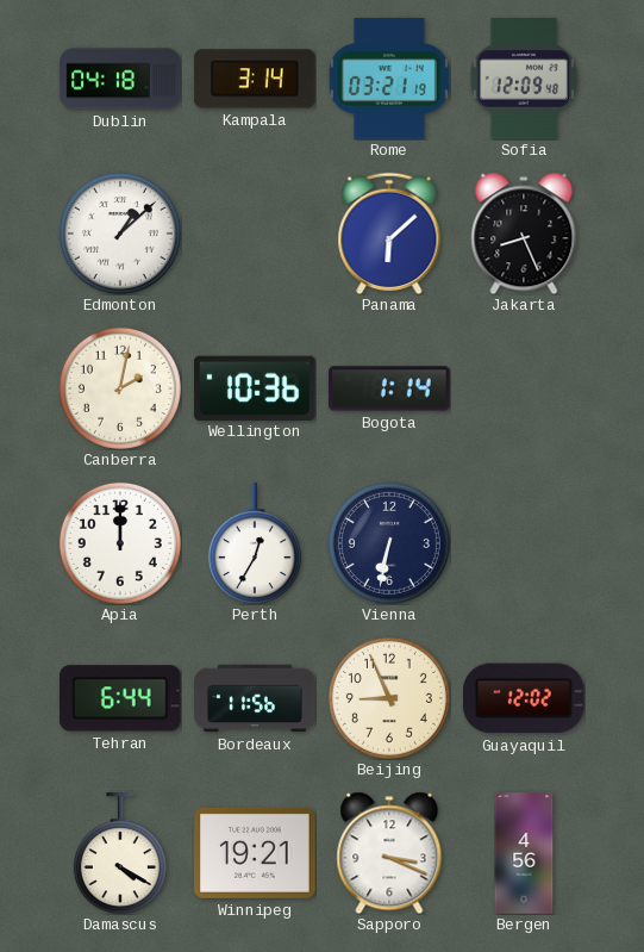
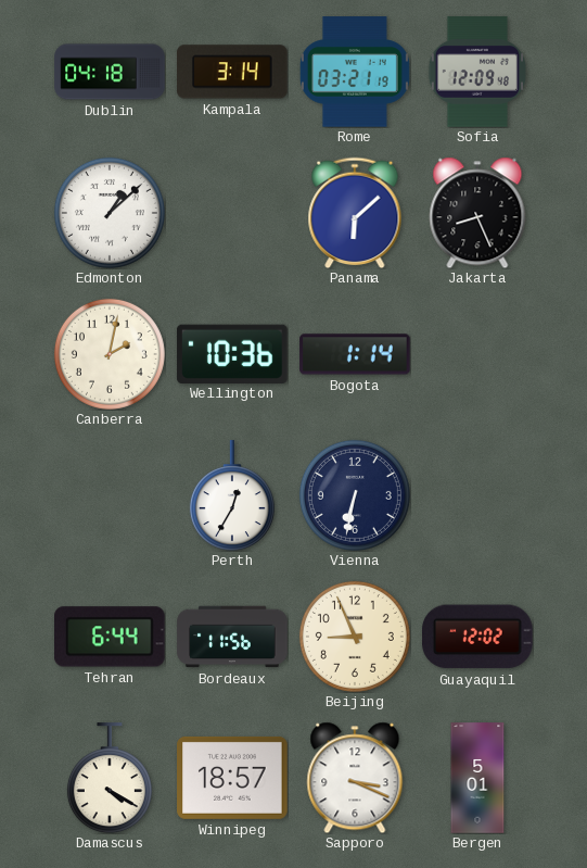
Apia: 12:00 -> none
Winnipeg: 19:21 -> 18:57
Bergen: 4:56 -> 5:01
